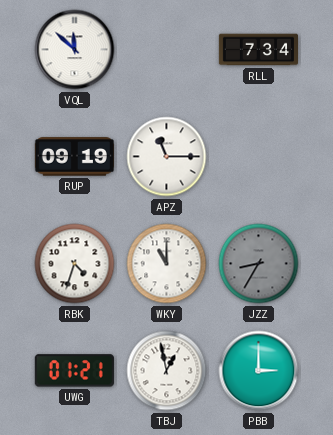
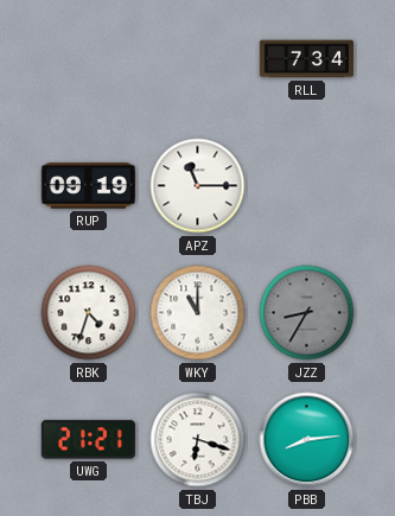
VQL: 11:52 -> none
UWG: 01:21 -> 21:21
TBJ: 12:58 -> 6:18
PBB: 3:00 -> 8:14
